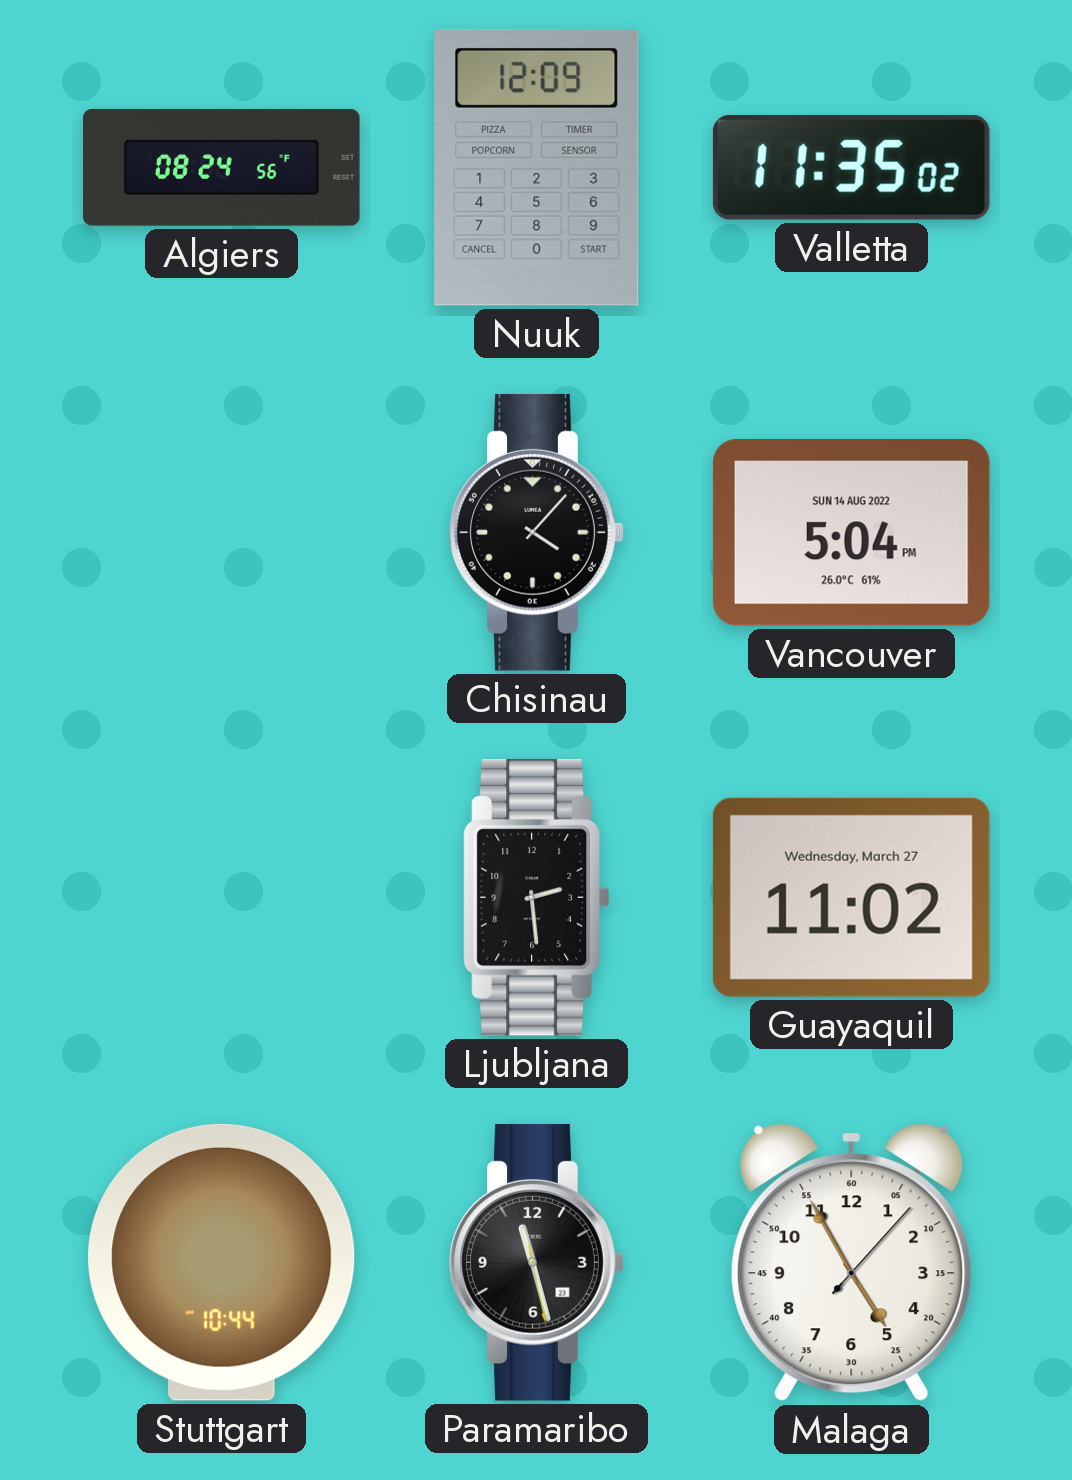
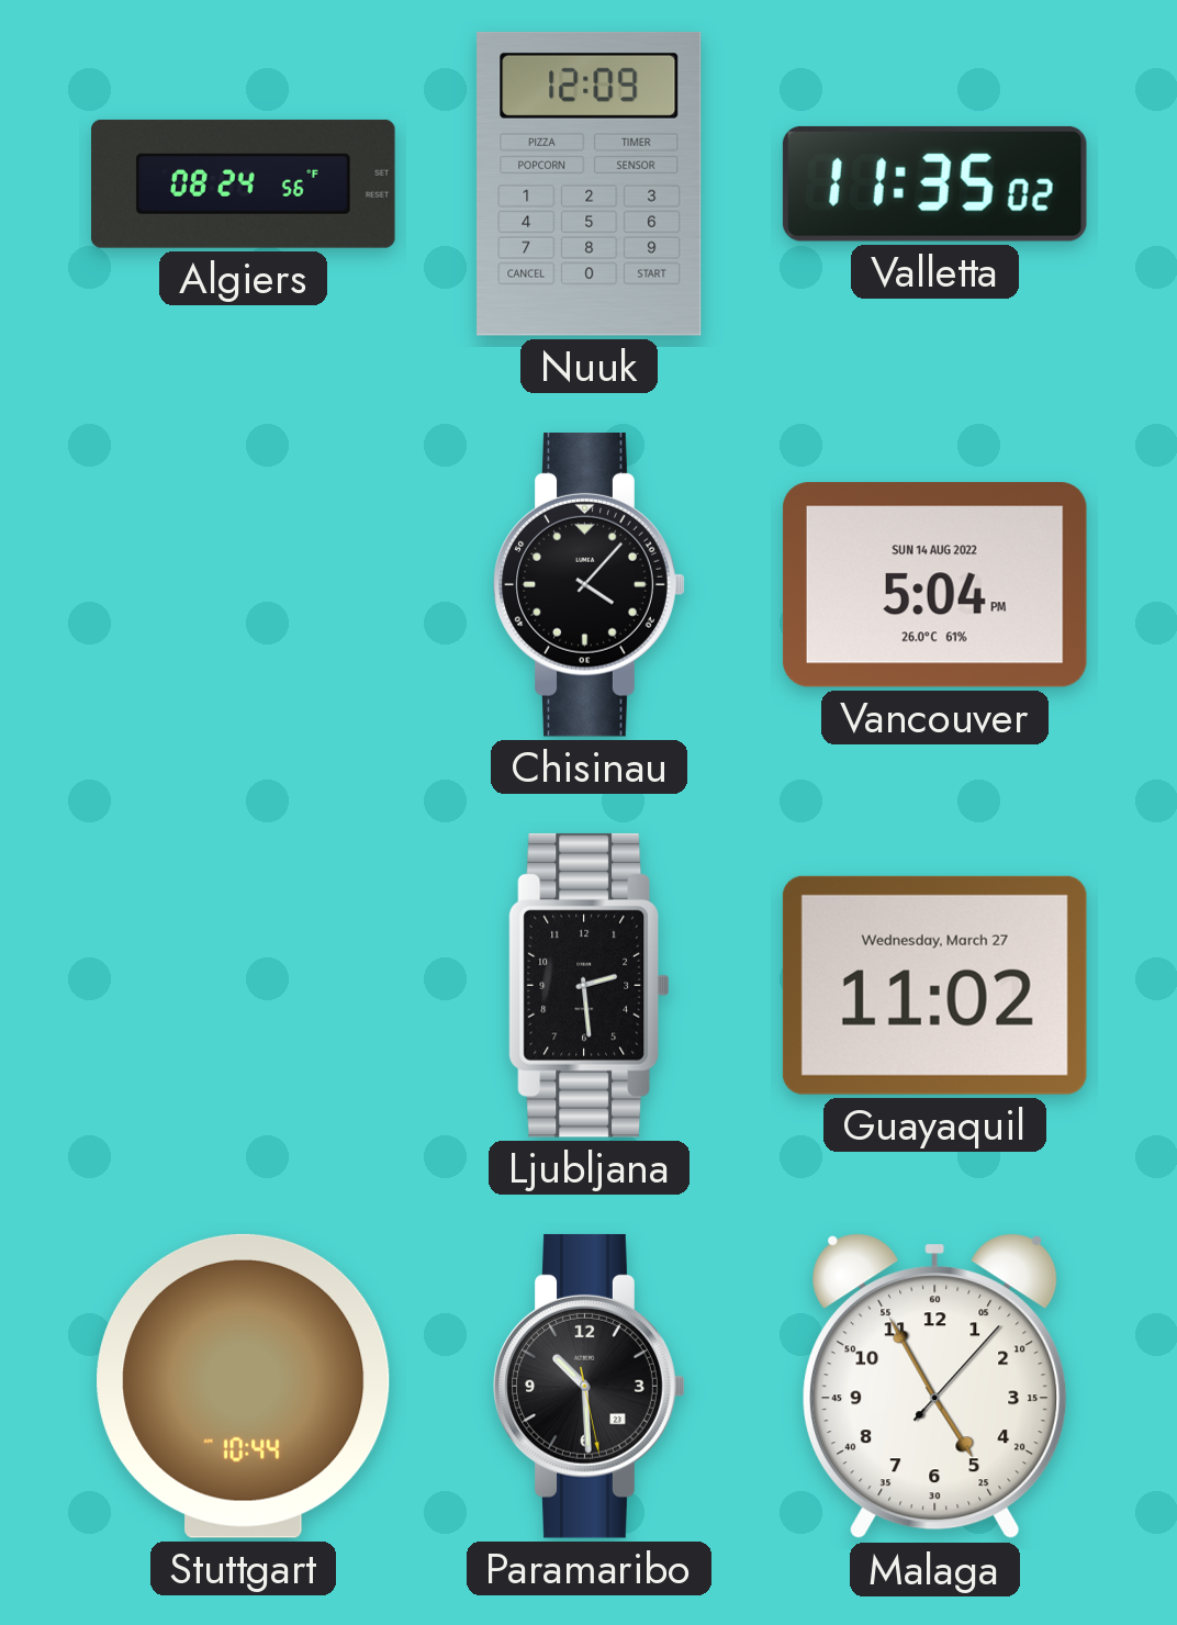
Paramaribo: 11:27 -> 10:29
